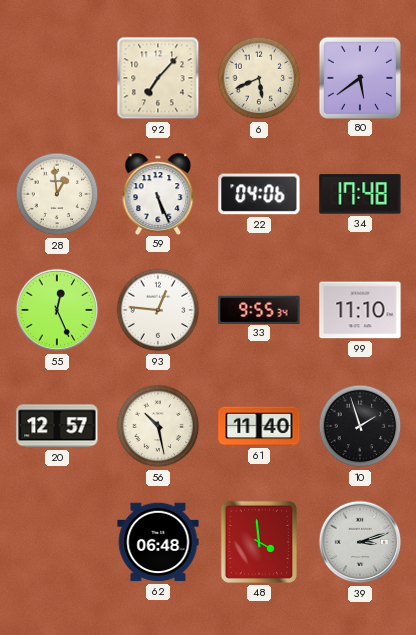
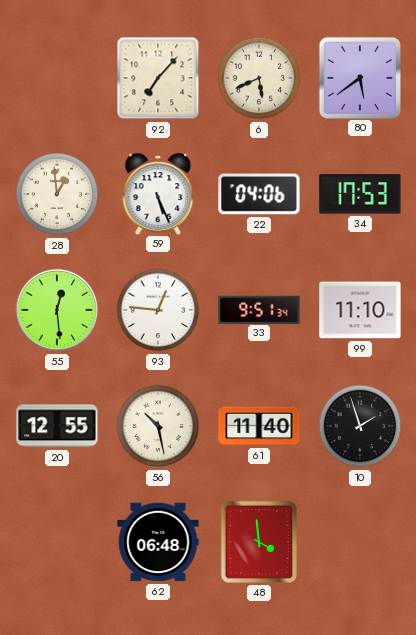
34: 17:48 -> 17:53
55: 12:26 -> 12:29
33: 9:55 -> 9:51
20: 12:57 -> 12:55
39: 3:12 -> none
